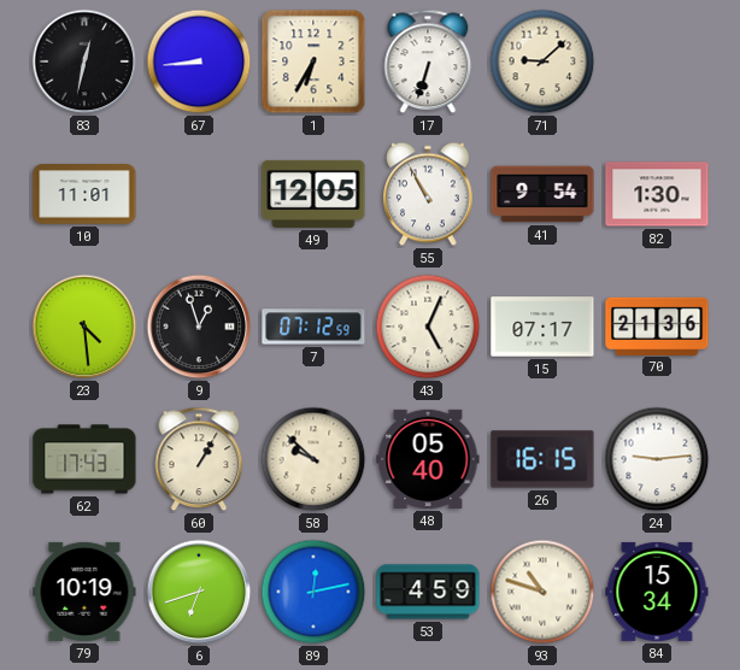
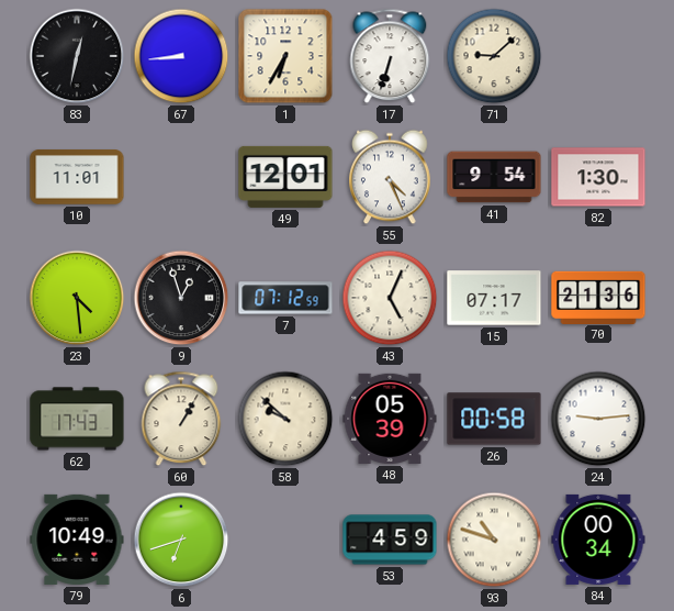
49: 12:05 -> 12:01
55: 10:55 -> 4:26
48: 05:40 -> 05:39
26: 16:15 -> 00:58
79: 10:19 -> 10:49
89: 12:13 -> none
84: 15:34 -> 00:34
